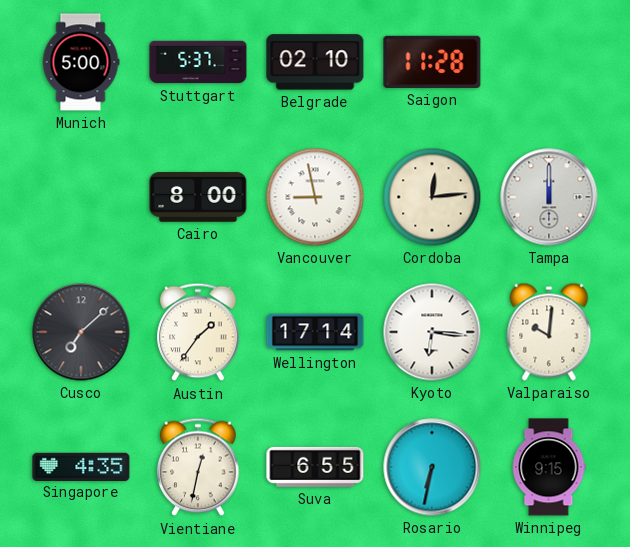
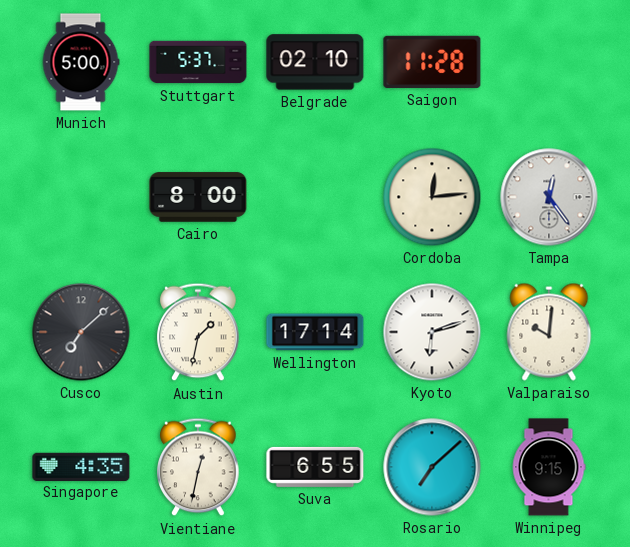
Vancouver: 8:58 -> none
Tampa: 12:00 -> 12:24
Austin: 1:36 -> 1:32
Kyoto: 6:16 -> 6:12
Rosario: 6:32 -> 7:08
